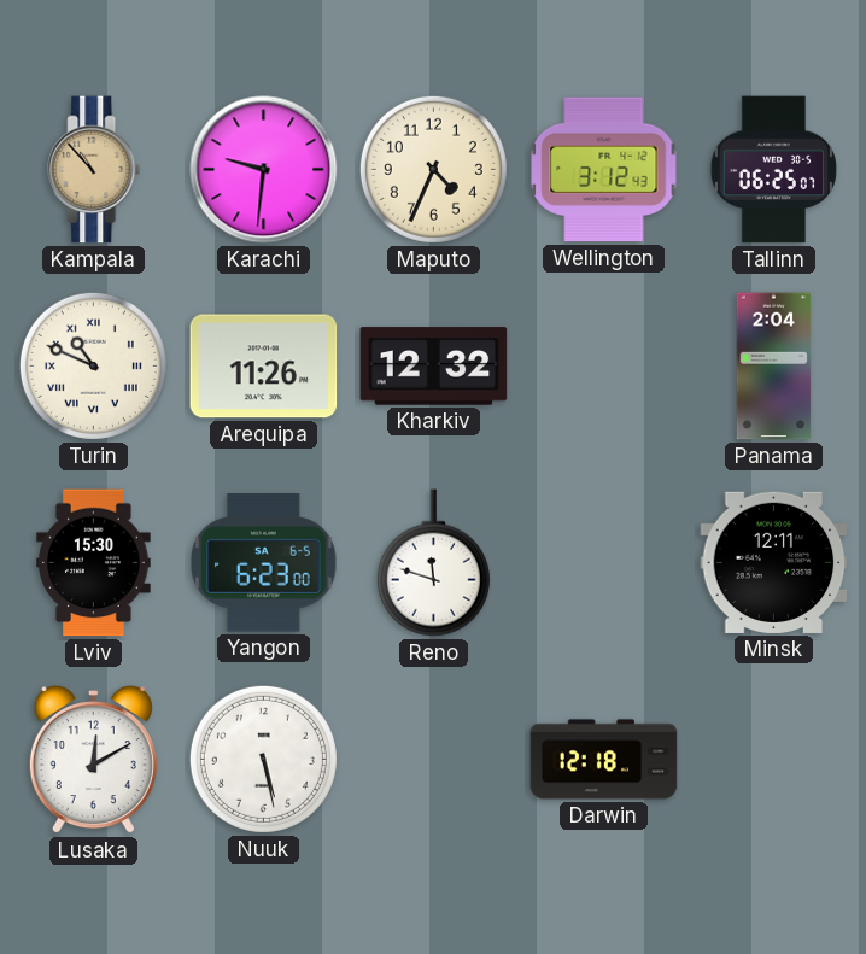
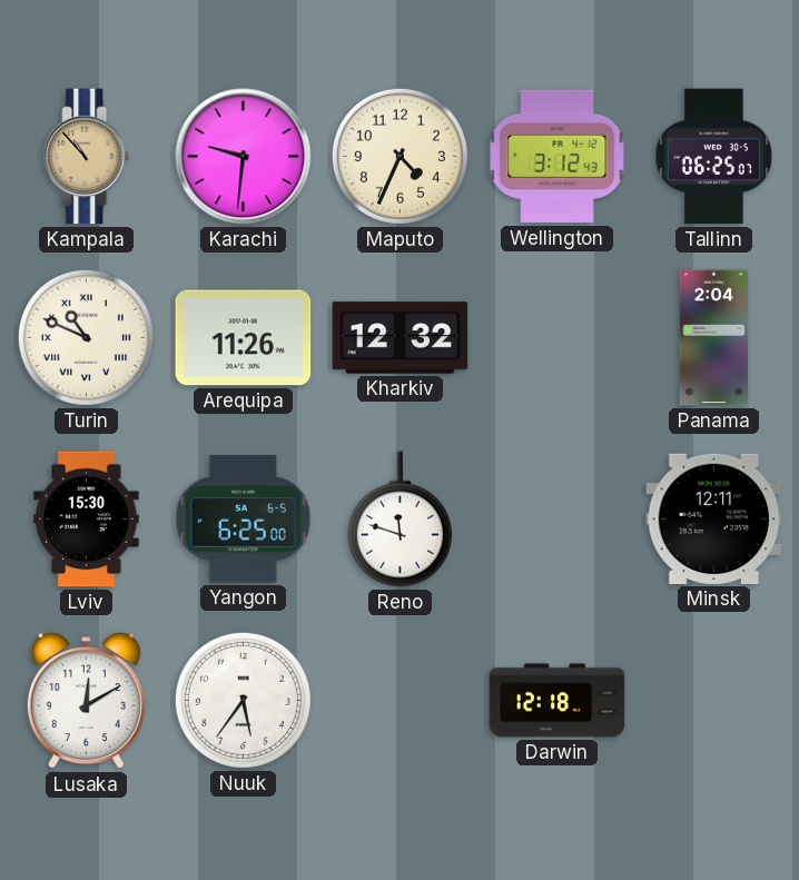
Yangon: 6:23 -> 6:25
Nuuk: 5:28 -> 5:36
